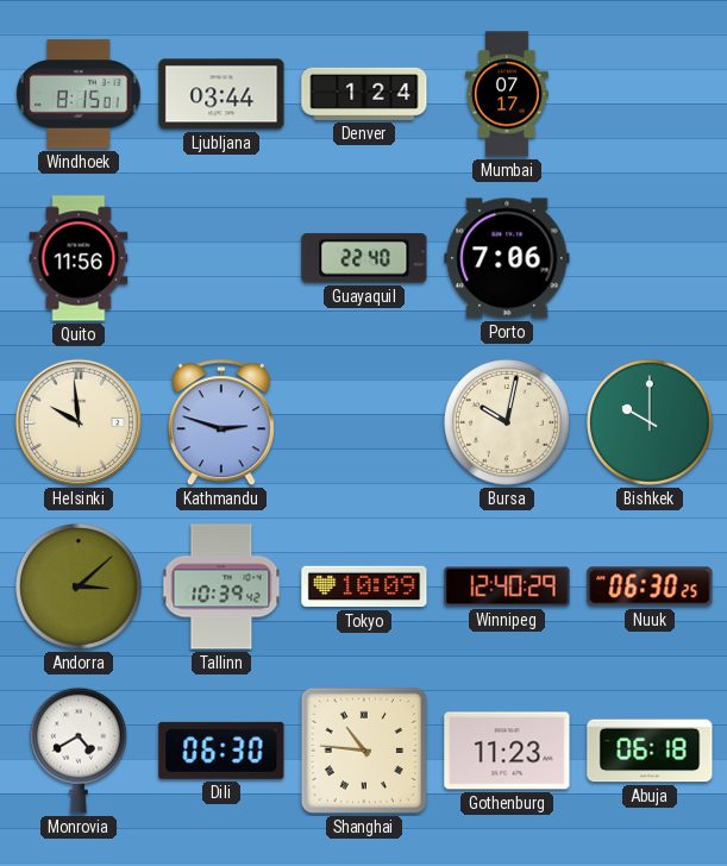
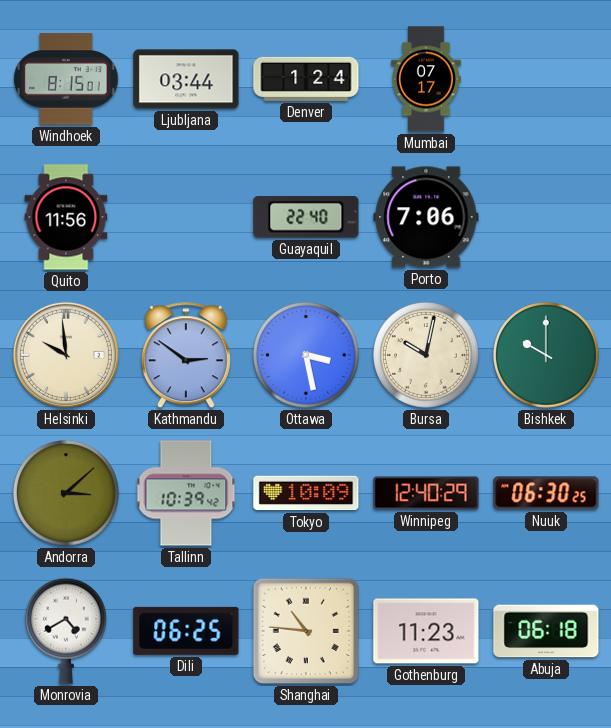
Kathmandu: 2:48 -> 2:51
Ottawa: none -> 3:28
Dili: 06:30 -> 06:25
